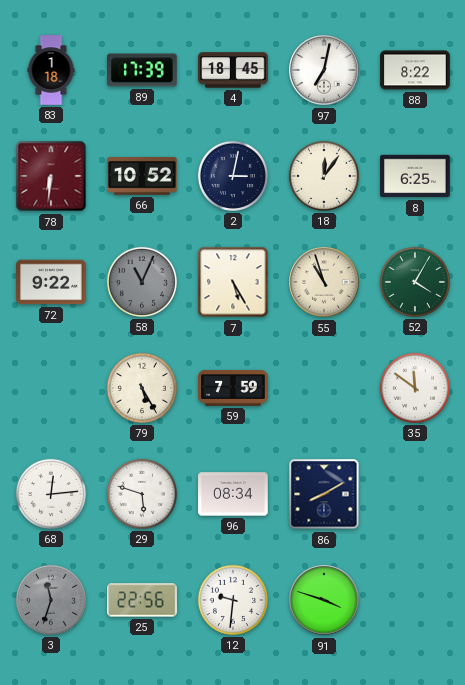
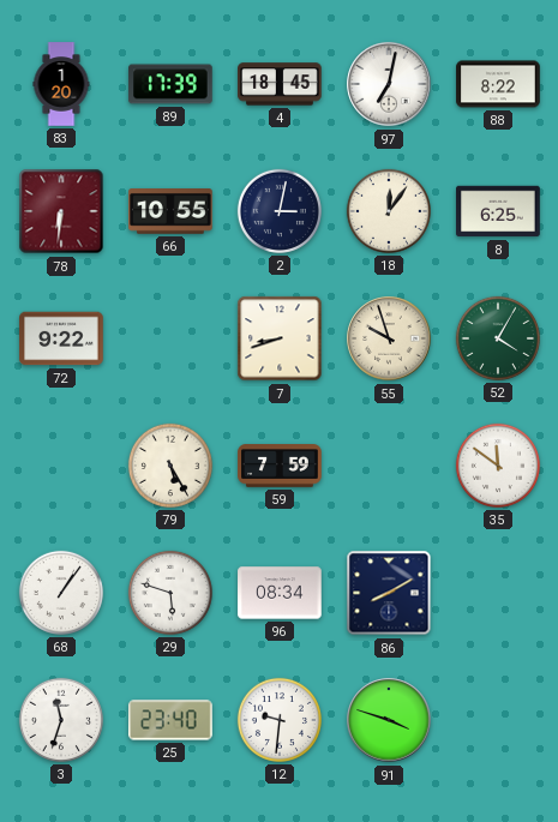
83: 1:18 -> 1:20
66: 10:52 -> 10:55
58: 11:04 -> none
7: 5:25 -> 8:42
55: 10:57 -> 9:57
68: 12:14 -> 1:06
3 dial: grey -> white
25: 22:56 -> 23:40
